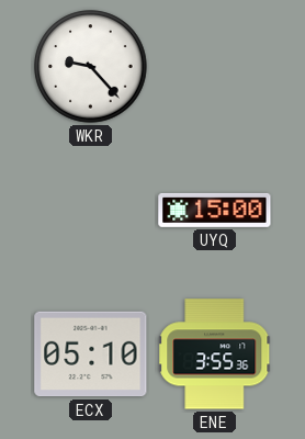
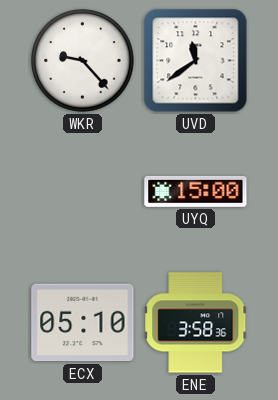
UVD: none -> 11:39
ENE: 3:55 -> 3:58
